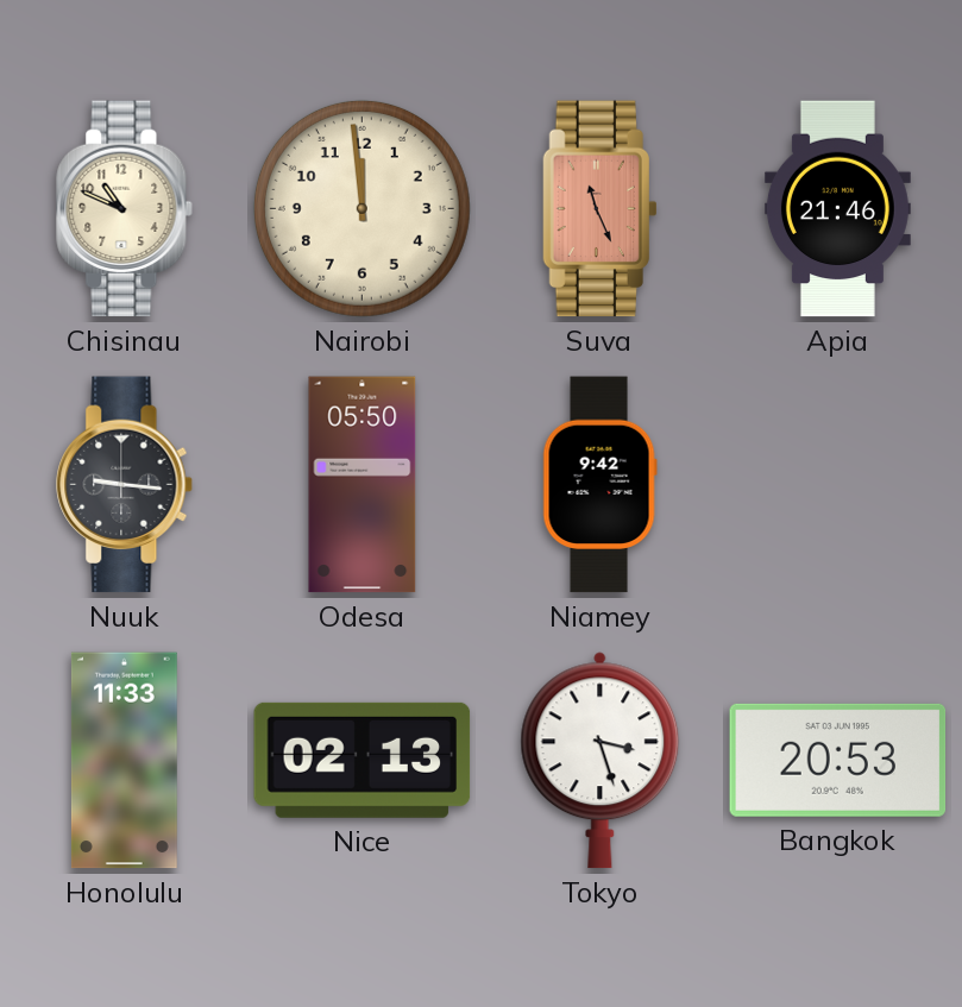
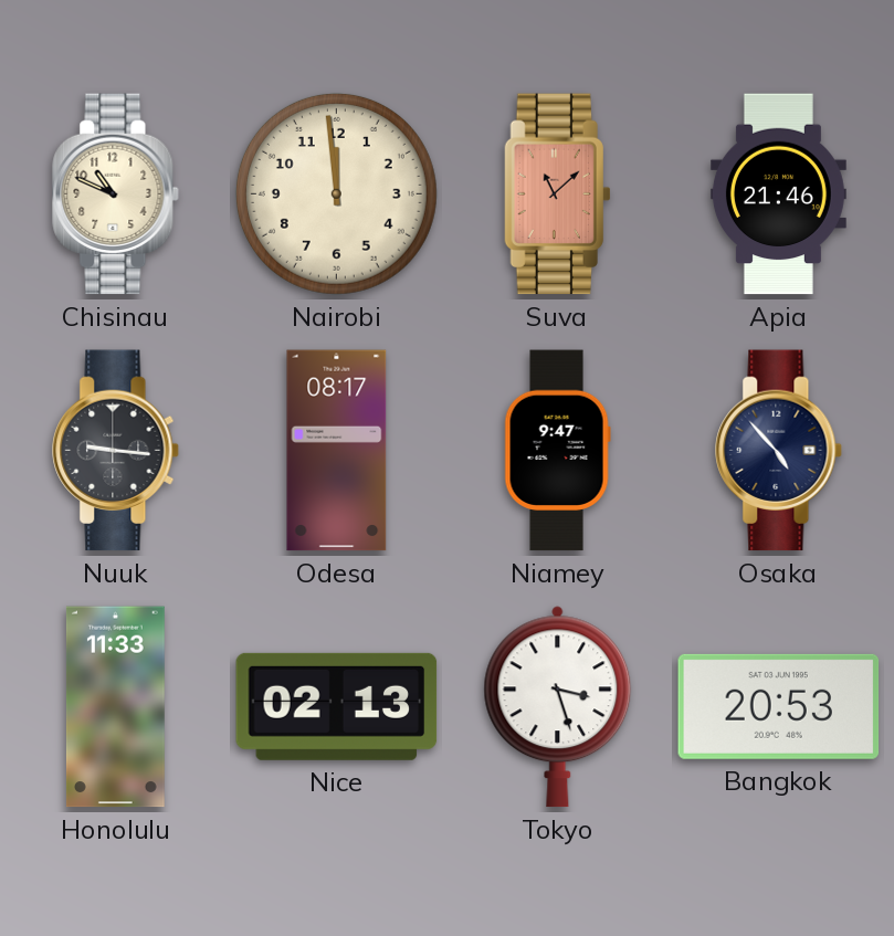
Suva: 11:26 -> 11:08
Odesa: 05:50 -> 08:17
Niamey: 9:42 -> 9:47
Osaka: none -> 4:53
